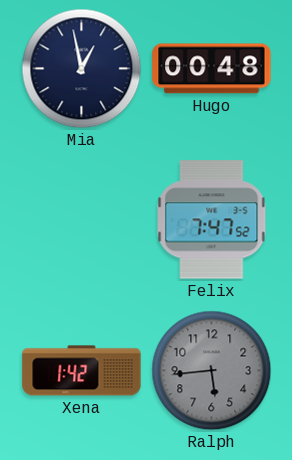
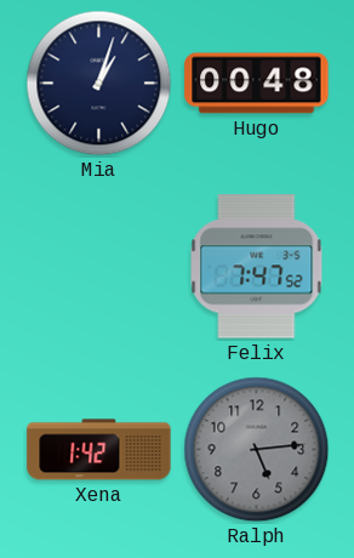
Mia: 12:58 -> 1:03
Ralph: 5:44 -> 5:14
